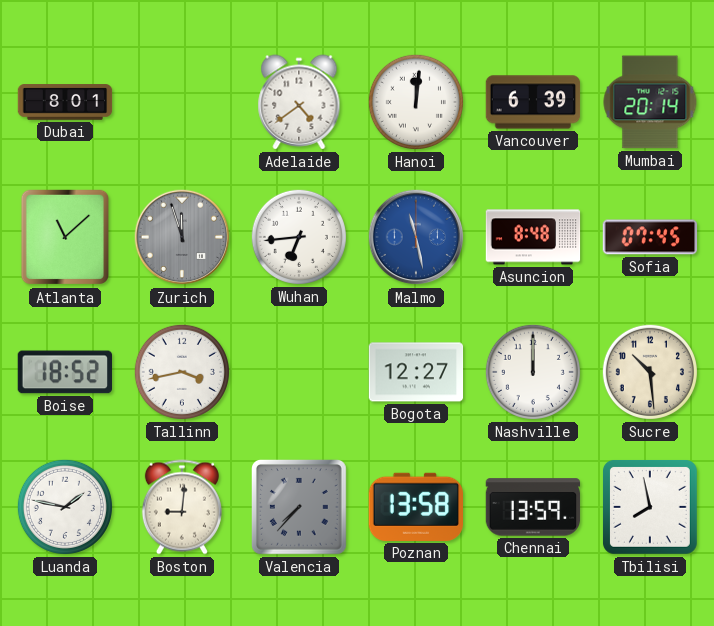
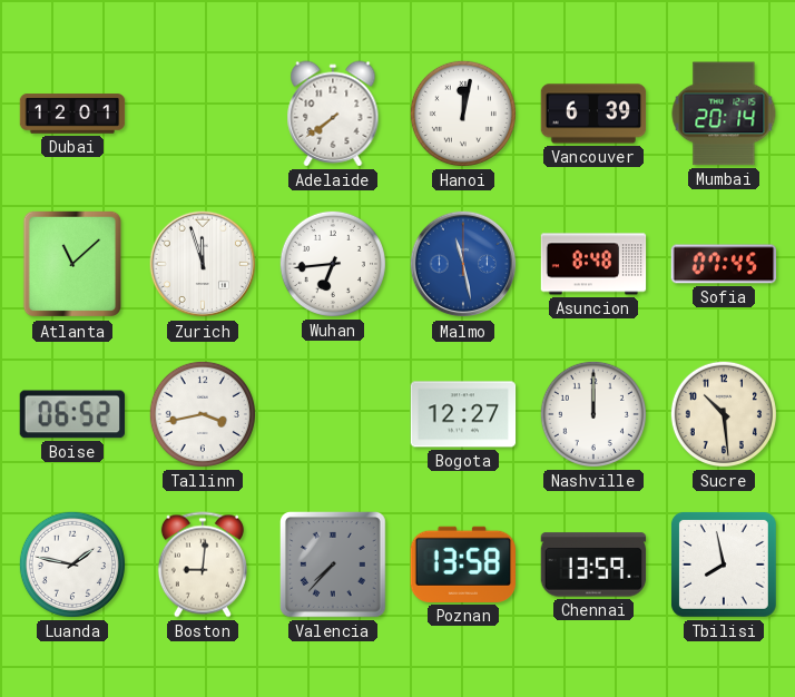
Dubai: 8:01 -> 12:01
Adelaide: 4:39 -> 7:39
Hanoi: 12:01 -> 12:02
Zurich dial: grey -> white
Boise: 18:52 -> 06:52
